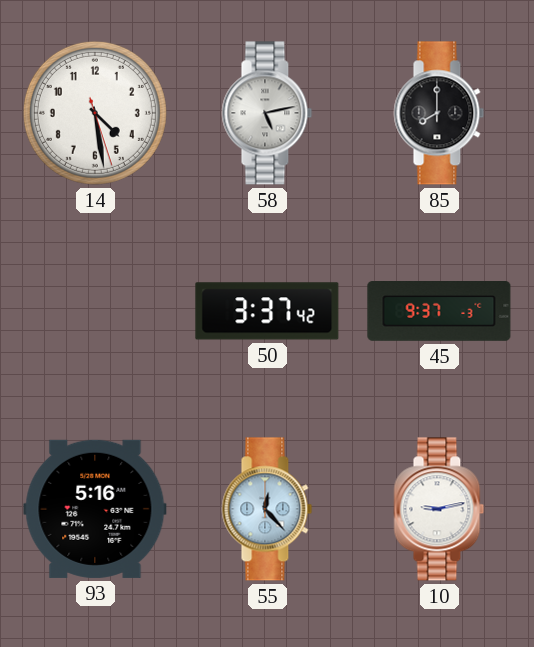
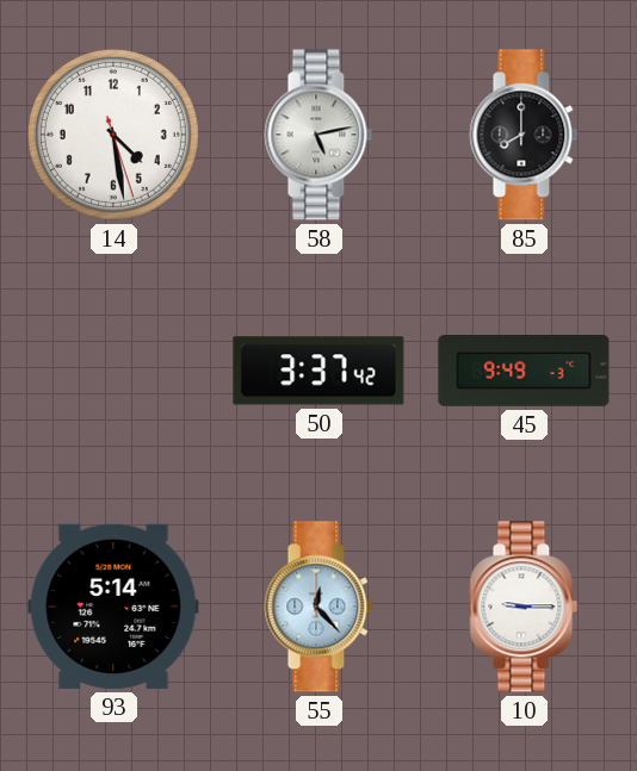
45: 9:37 -> 9:49
93: 5:16 -> 5:14
10: 9:13 -> 9:15
